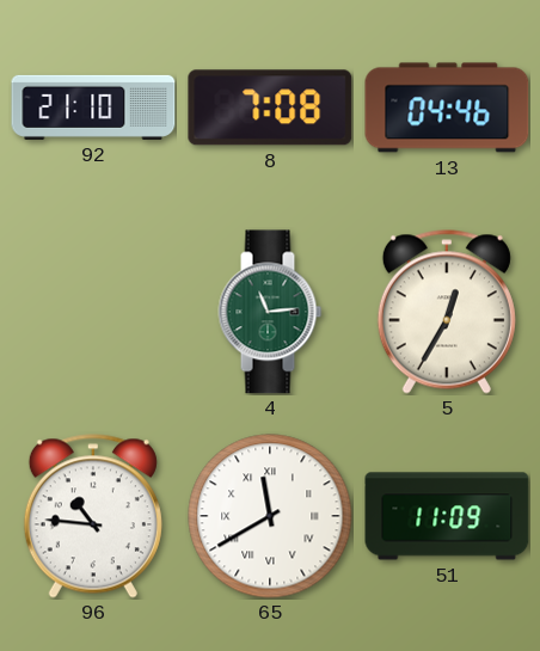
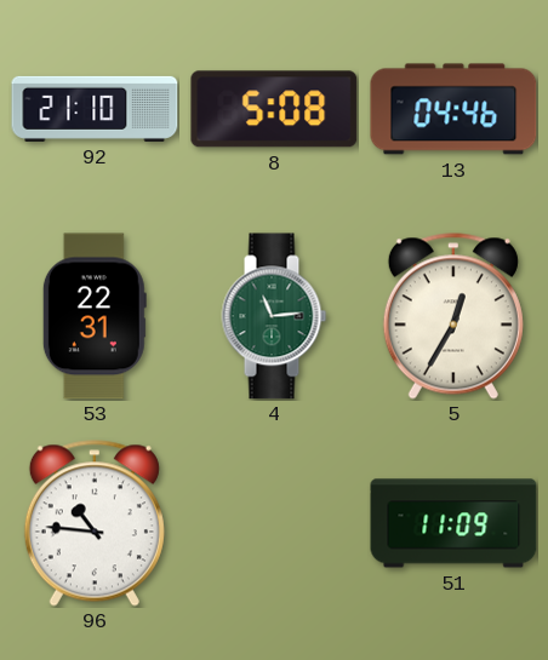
8: 7:08 -> 5:08
53: none -> 22:31
65: 11:40 -> none
